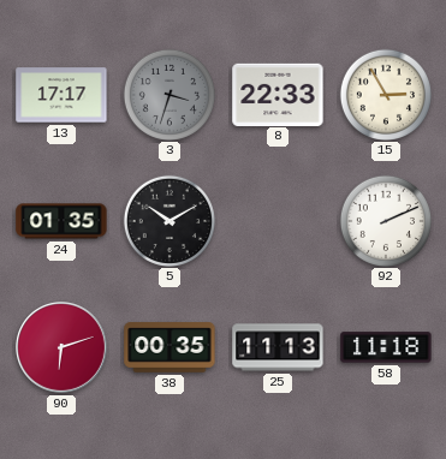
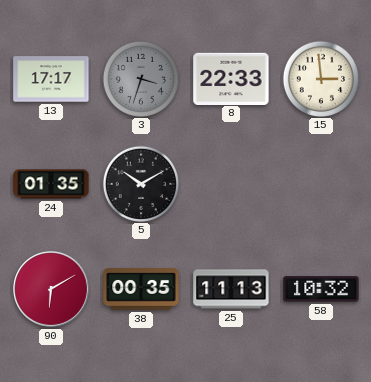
15: 2:55 -> 2:59
92: 2:11 -> none
90: 6:12 -> 6:10
58: 11:18 -> 10:32
